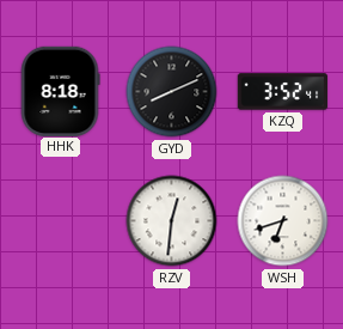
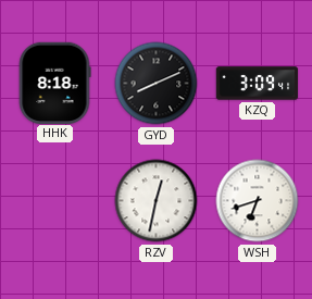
KZQ: 3:52 -> 3:09
RZV: 12:31 -> 12:32
